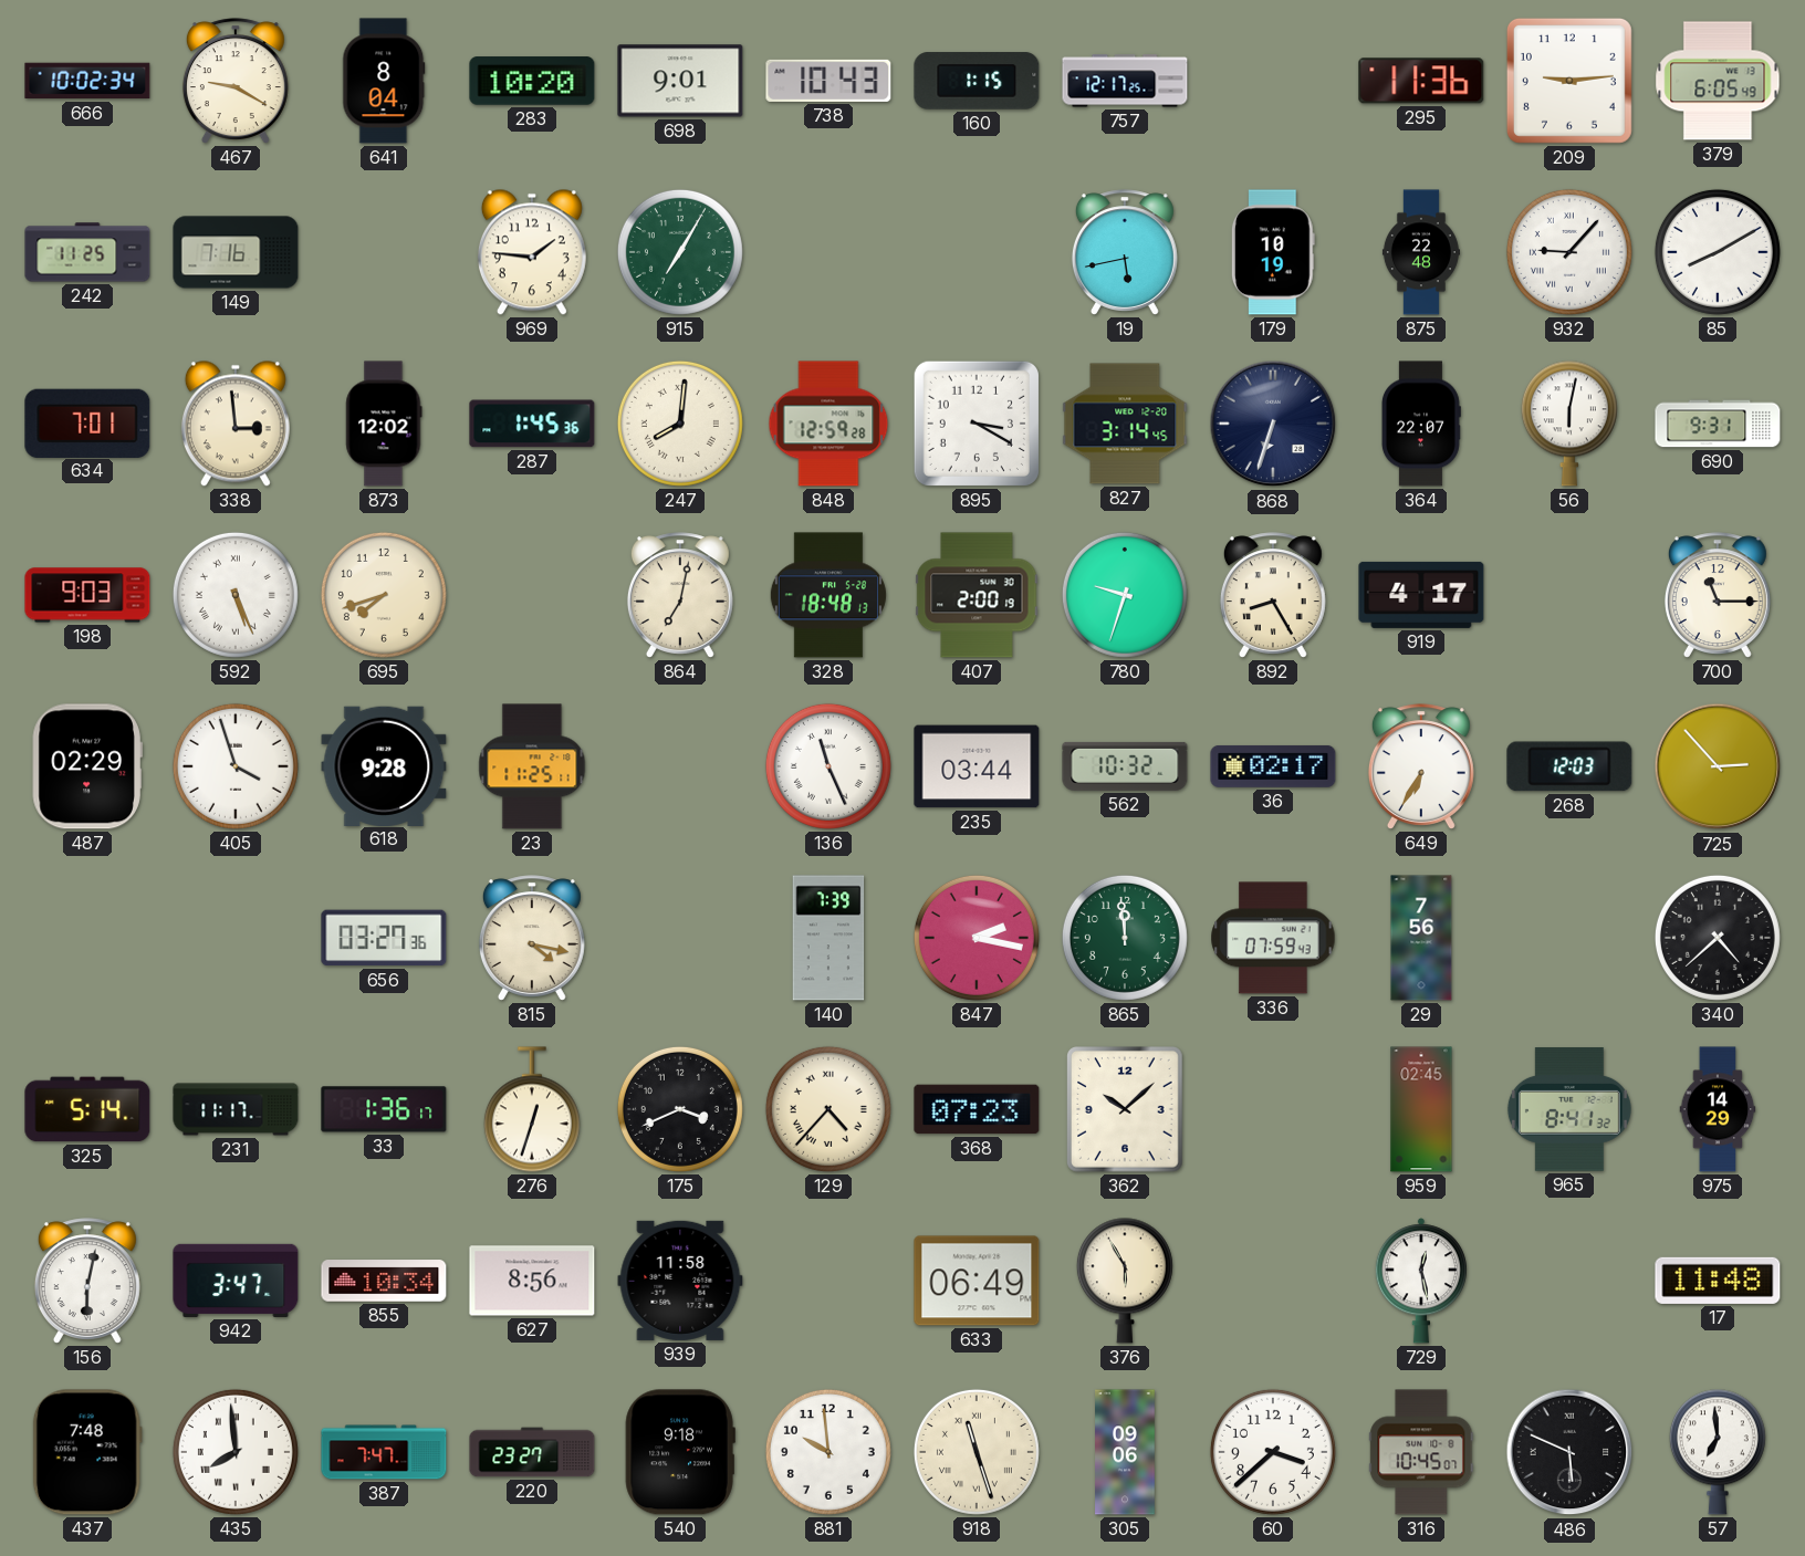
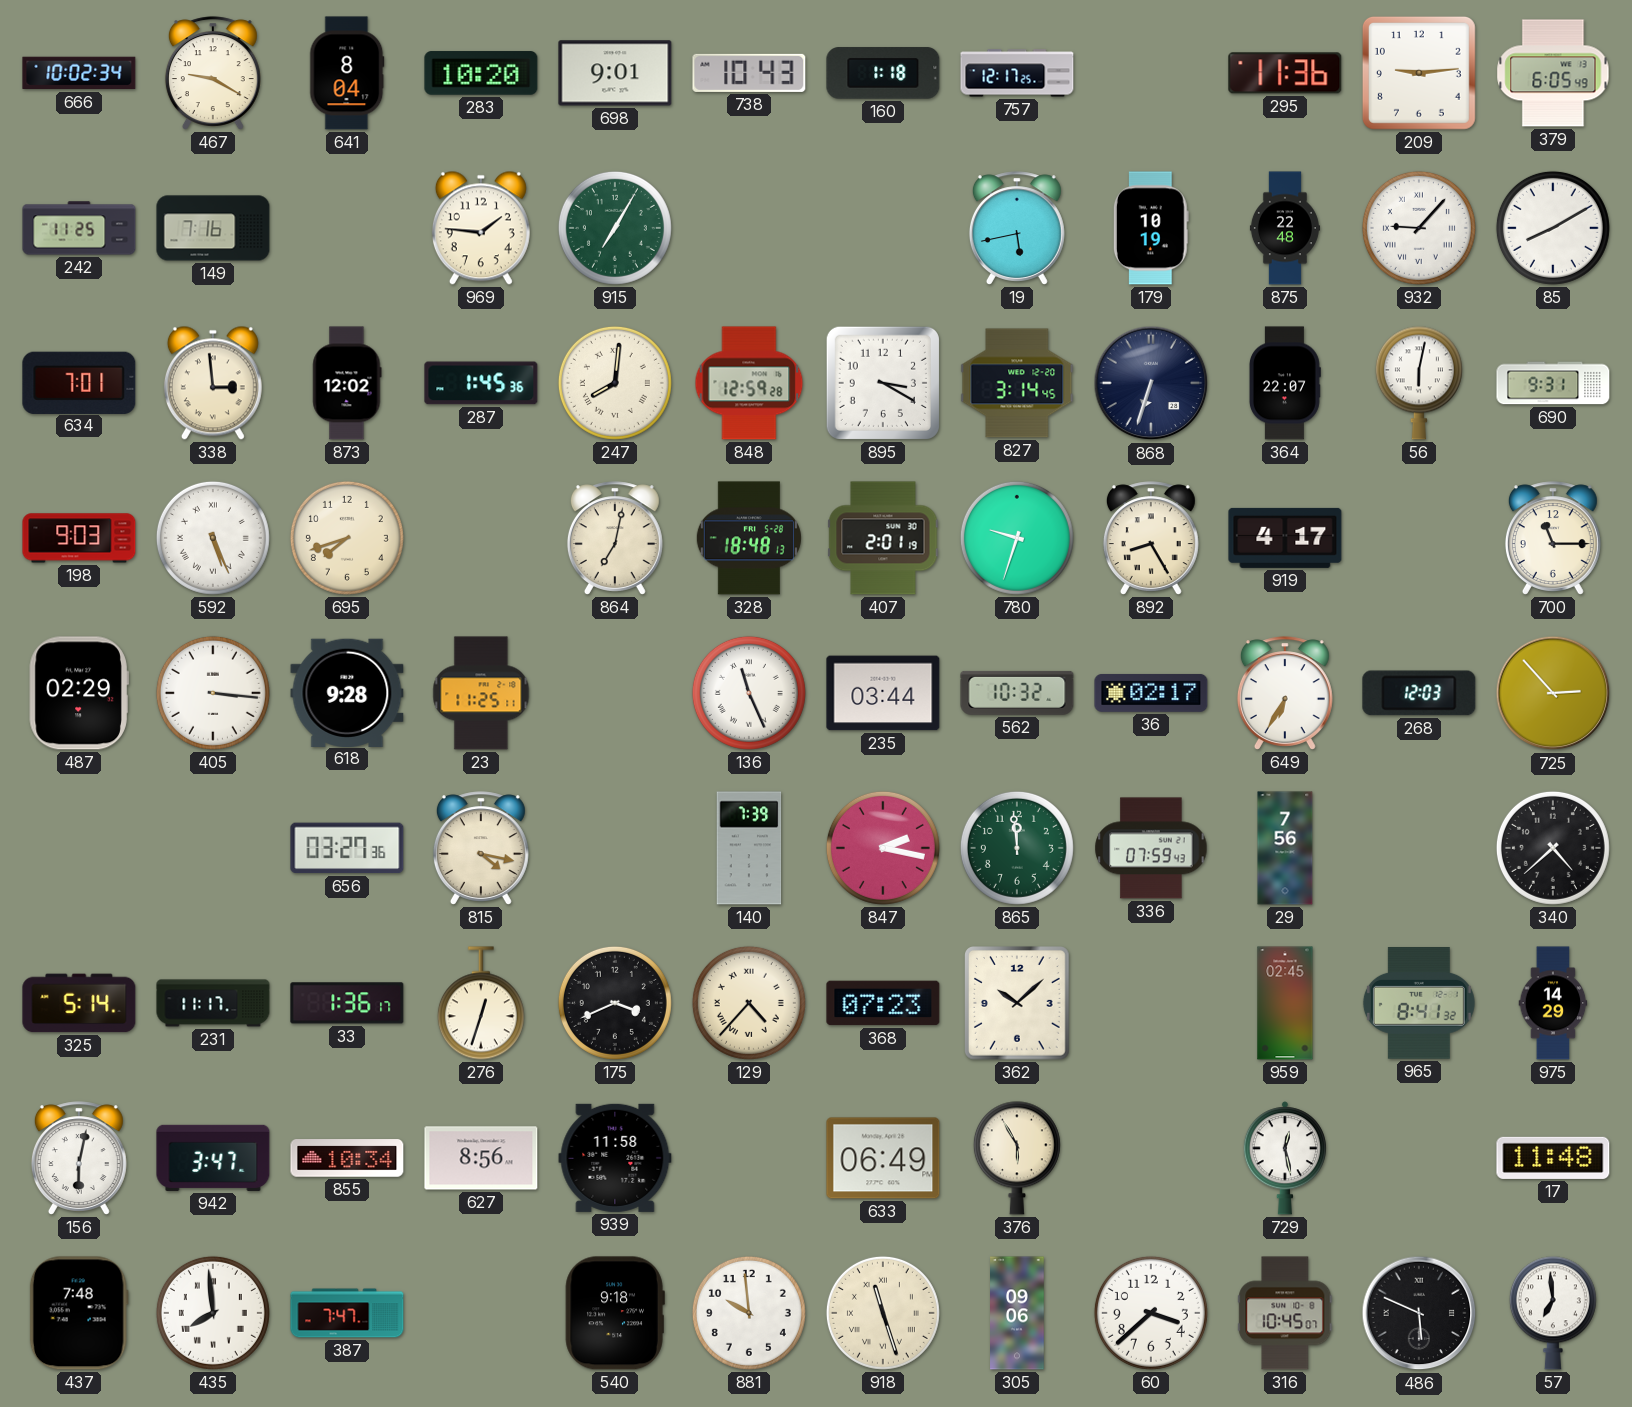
160: 1:15 -> 1:18
407: 2:00 -> 2:01
405: 3:57 -> 3:16
220: 23:27 -> none
